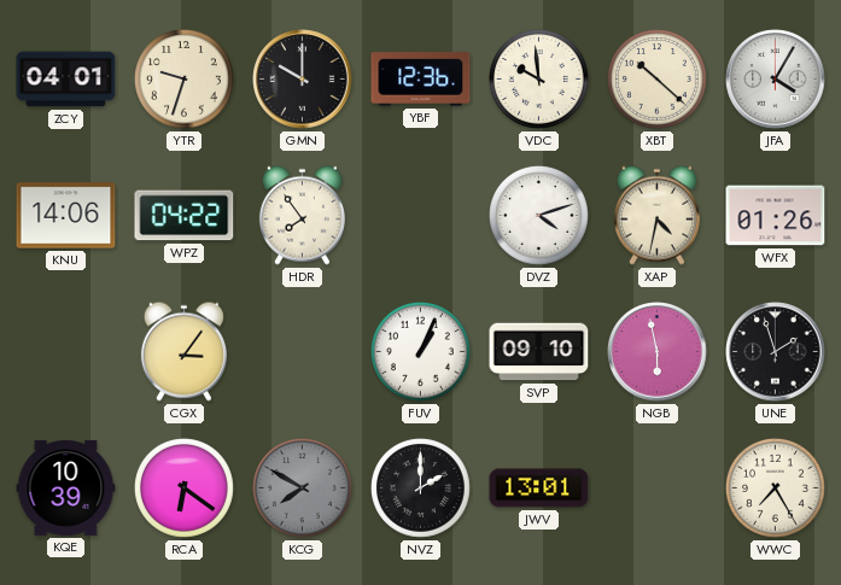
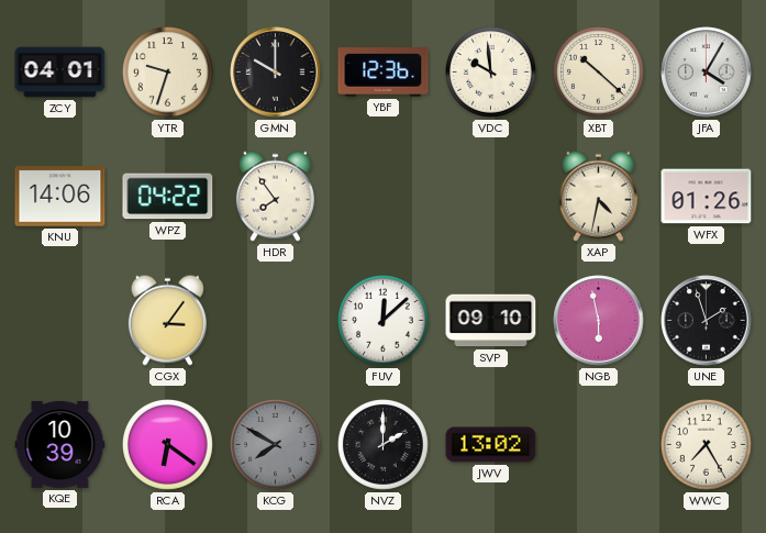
DVZ: 4:12 -> none
FUV: 1:04 -> 12:08
JWV: 13:01 -> 13:02
